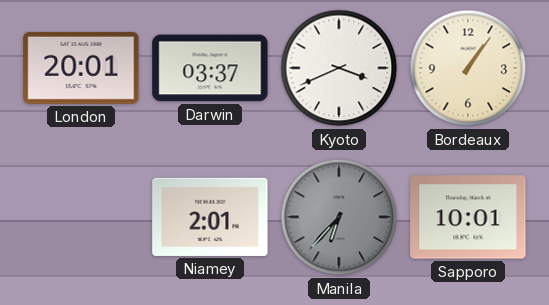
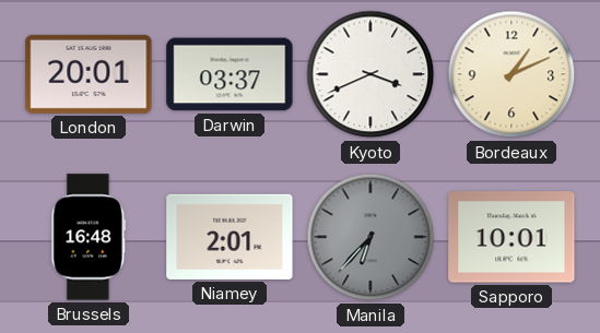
Bordeaux: 1:06 -> 1:11
Brussels: none -> 16:48
